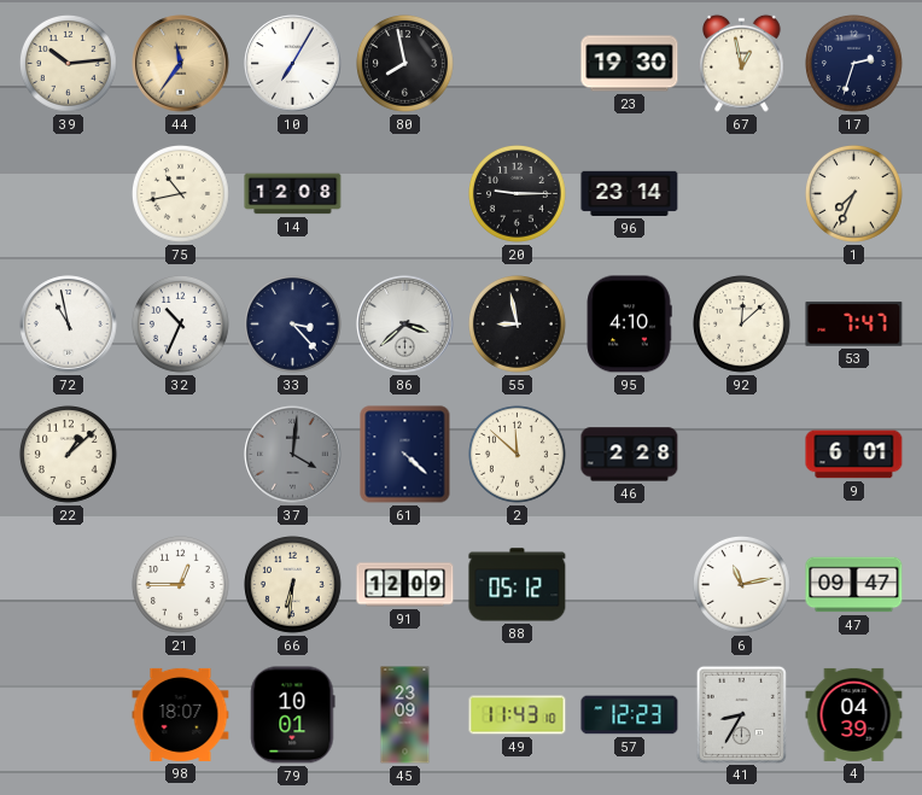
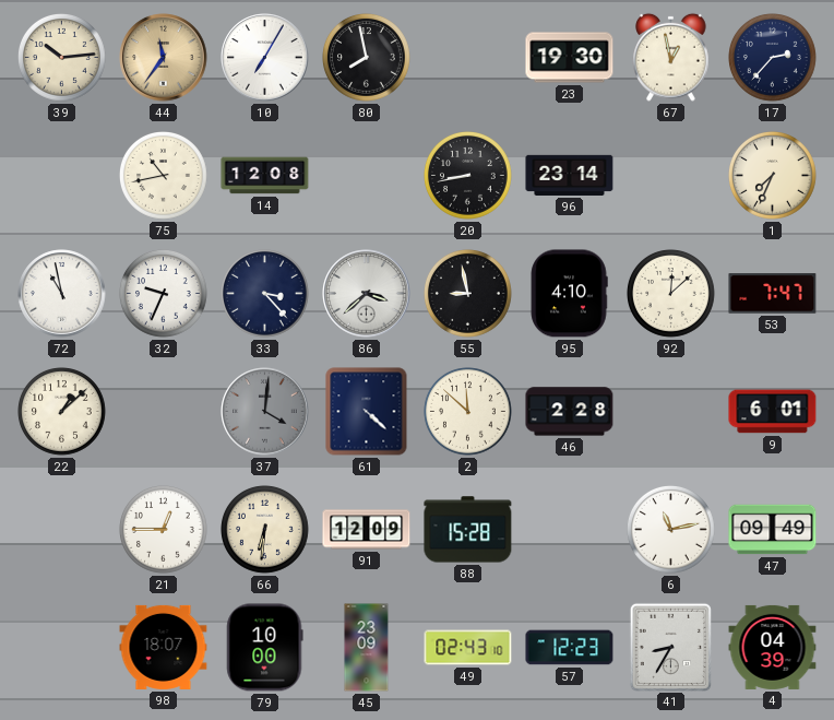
17: 2:33 -> 2:37
20: 9:15 -> 8:43
32: 10:34 -> 9:34
88: 05:12 -> 15:28
47: 09:47 -> 09:49
79: 10:01 -> 10:00
49: 11:43 -> 02:43
